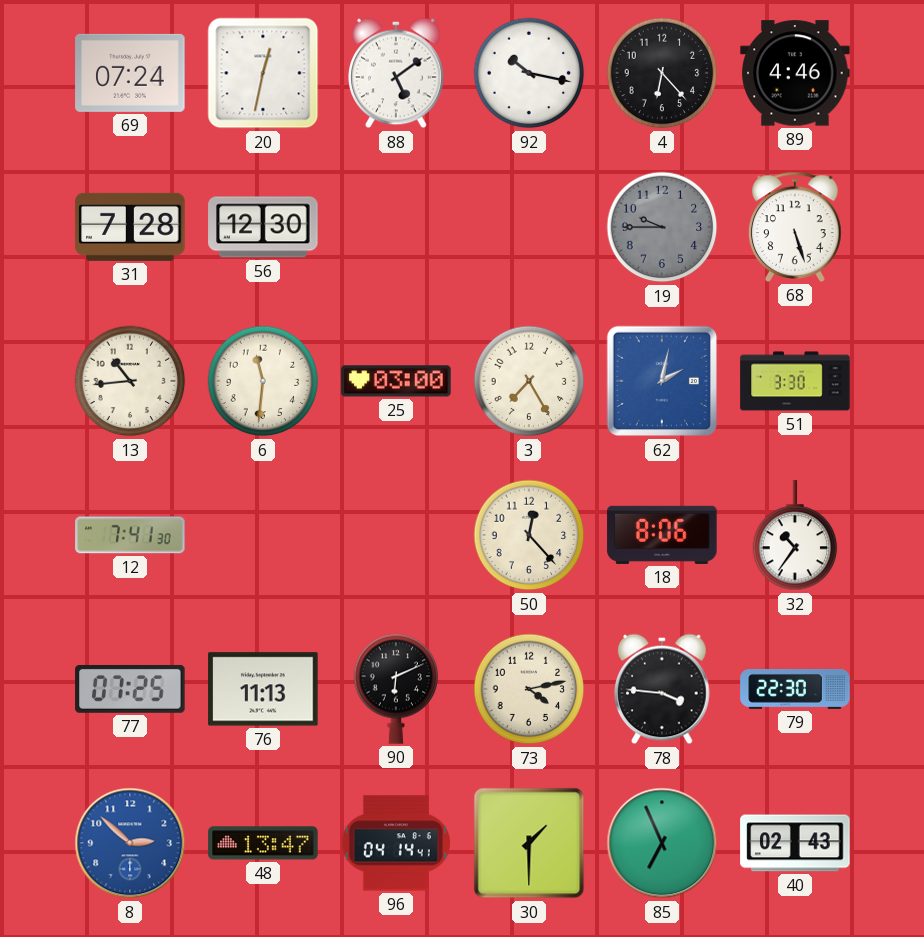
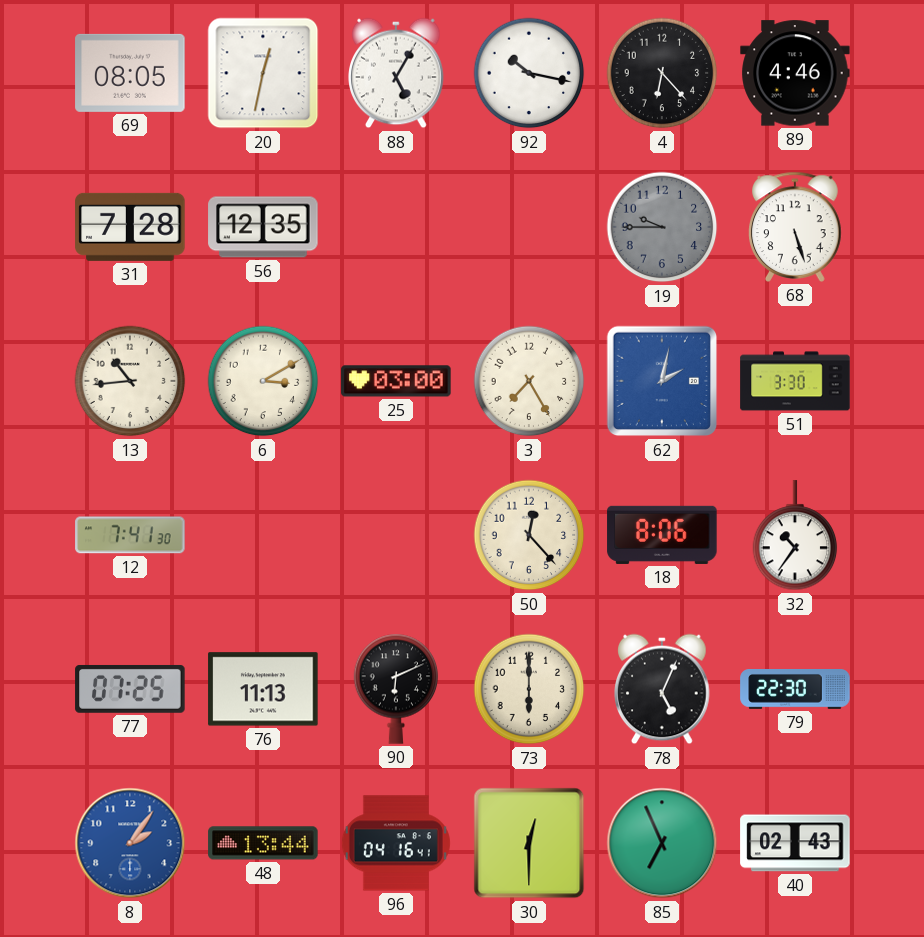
69: 07:24 -> 08:05
88: 5:09 -> 5:05
56: 12:30 -> 12:35
6: 11:31 -> 3:10
73: 4:13 -> 6:00
78: 3:46 -> 5:04
8: 2:52 -> 2:06
48: 13:47 -> 13:44
96: 04:14 -> 04:16
30: 1:30 -> 12:30
